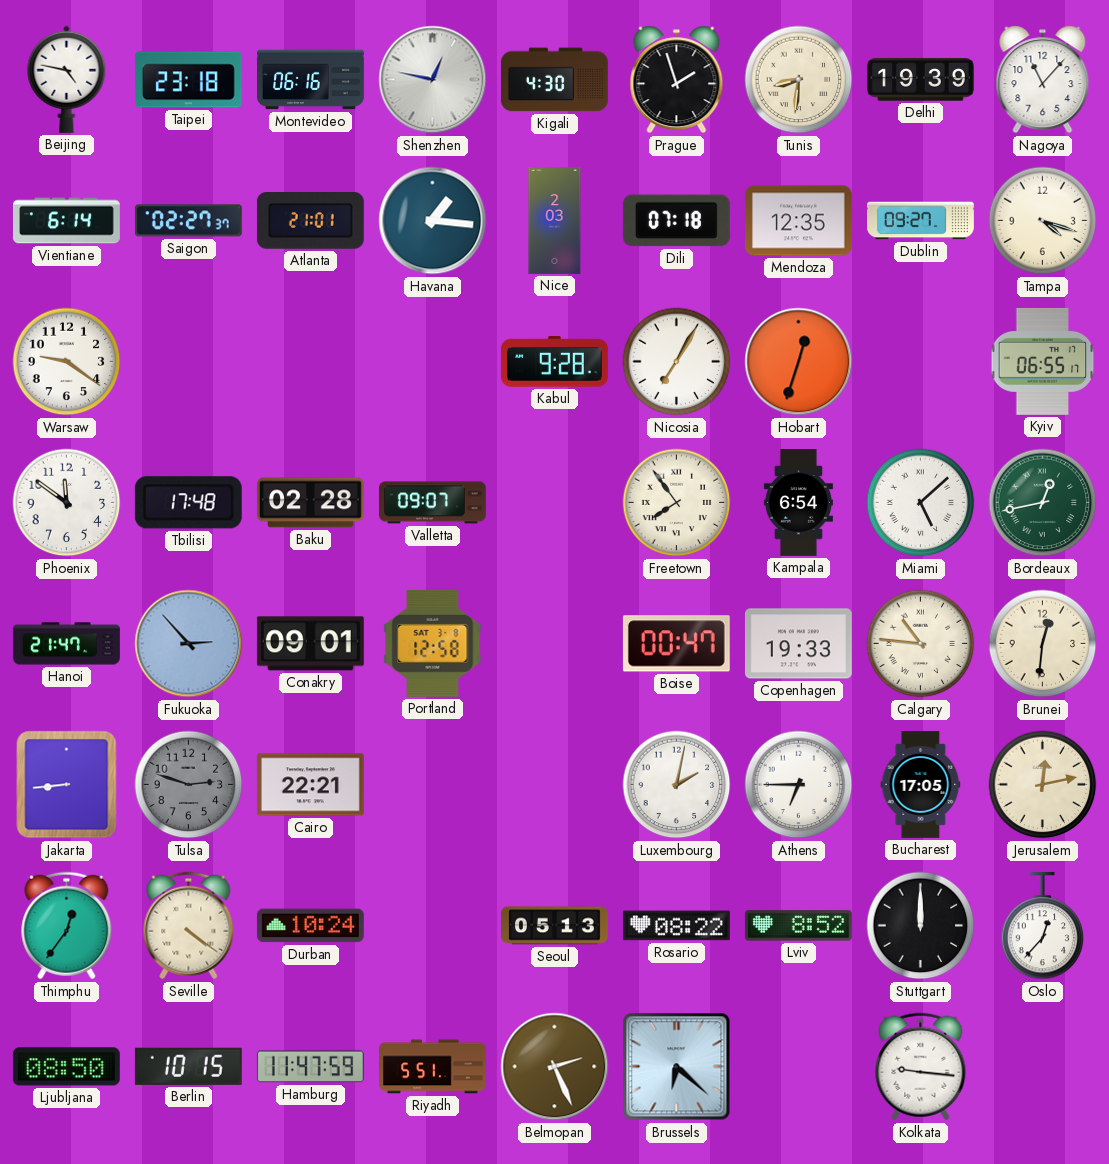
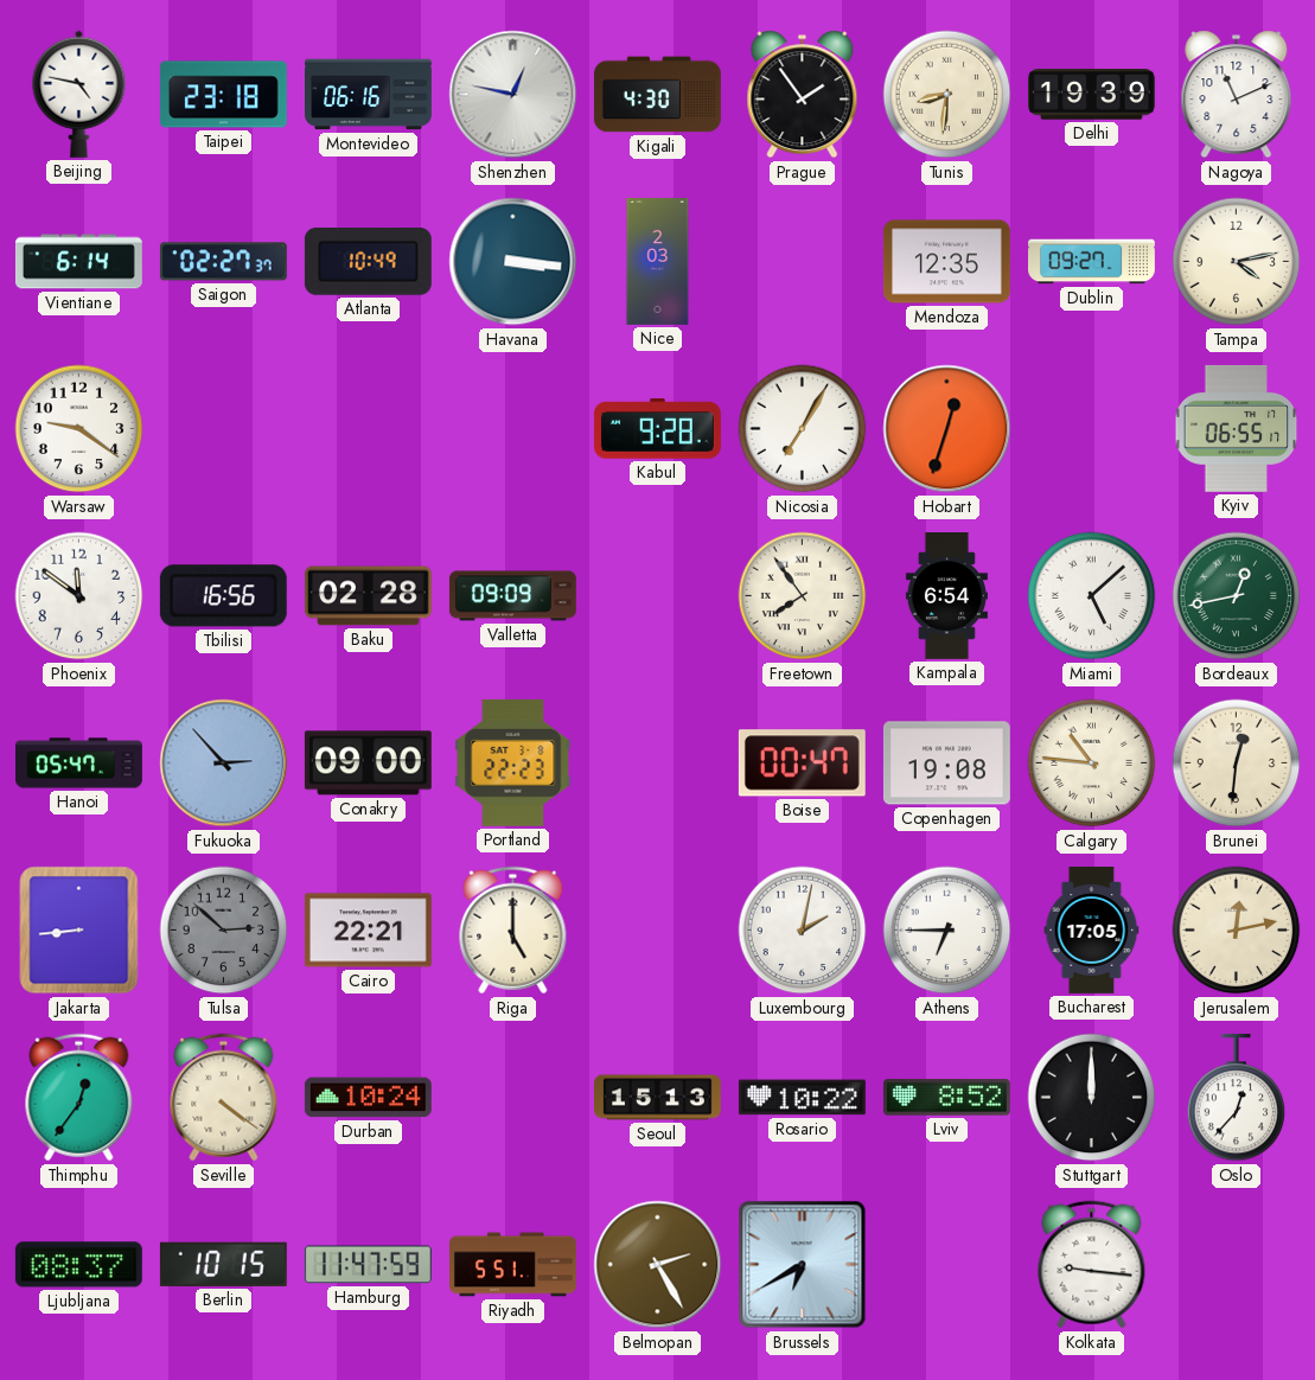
Prague: 1:57 -> 1:54
Nagoya: 11:07 -> 11:11
Atlanta: 21:01 -> 10:49
Havana: 1:16 -> 3:16
Dili: 07:18 -> none
Tampa: 4:18 -> 4:13
Tbilisi: 17:48 -> 16:56
Valletta: 09:07 -> 09:09
Hanoi: 21:47 -> 05:47
Conakry: 09:01 -> 09:00
Portland: 12:58 -> 22:23
Copenhagen: 19:33 -> 19:08
Tulsa: 2:48 -> 2:52
Riga: none -> 5:00
Seoul: 05:13 -> 15:13
Rosario: 08:22 -> 10:22
Ljubljana: 08:50 -> 08:37
Belmopan: 2:26 -> 2:25
Brussels: 6:22 -> 6:40
